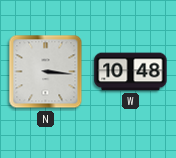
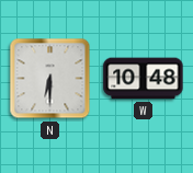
N: 3:16 -> 6:30
